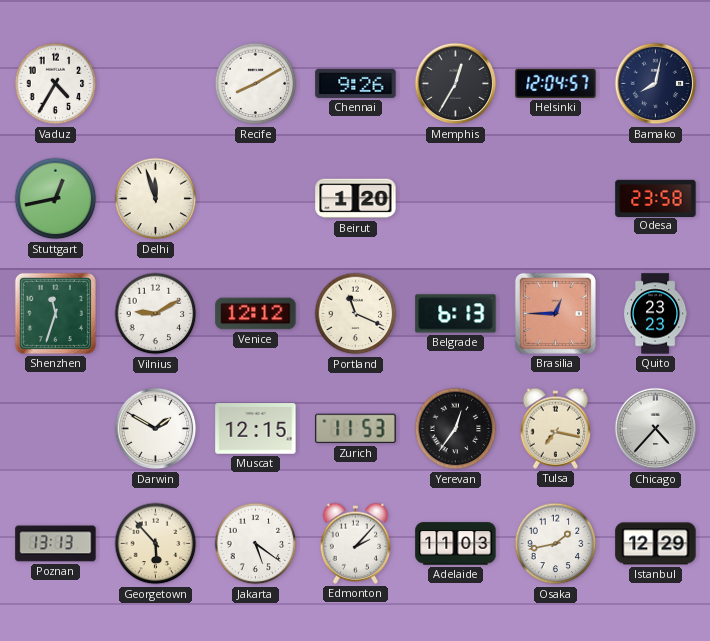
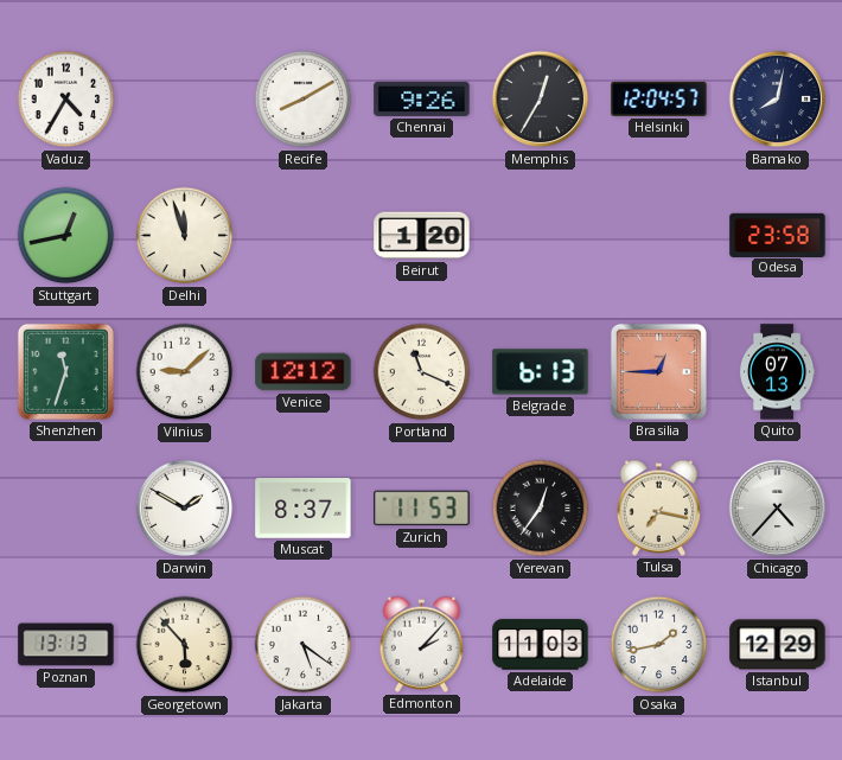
Vilnius: 9:10 -> 9:08
Quito: 23:23 -> 07:13
Muscat: 12:15 -> 8:37
